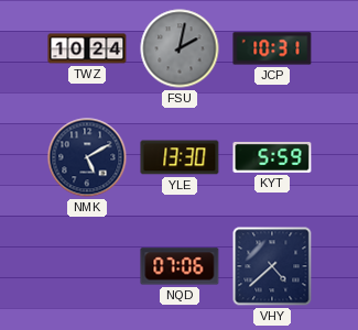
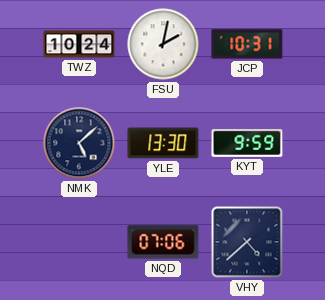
FSU dial: grey -> white
NMK: 5:10 -> 5:08
KYT: 5:59 -> 9:59
